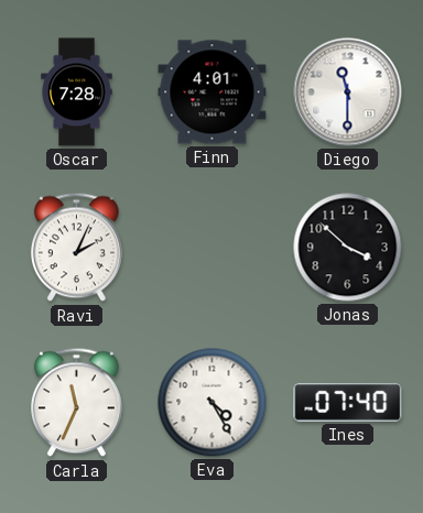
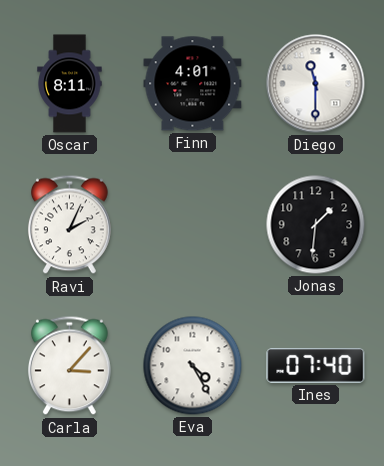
Oscar: 7:28 -> 8:11
Jonas: 3:52 -> 1:31
Carla: 11:34 -> 3:07
